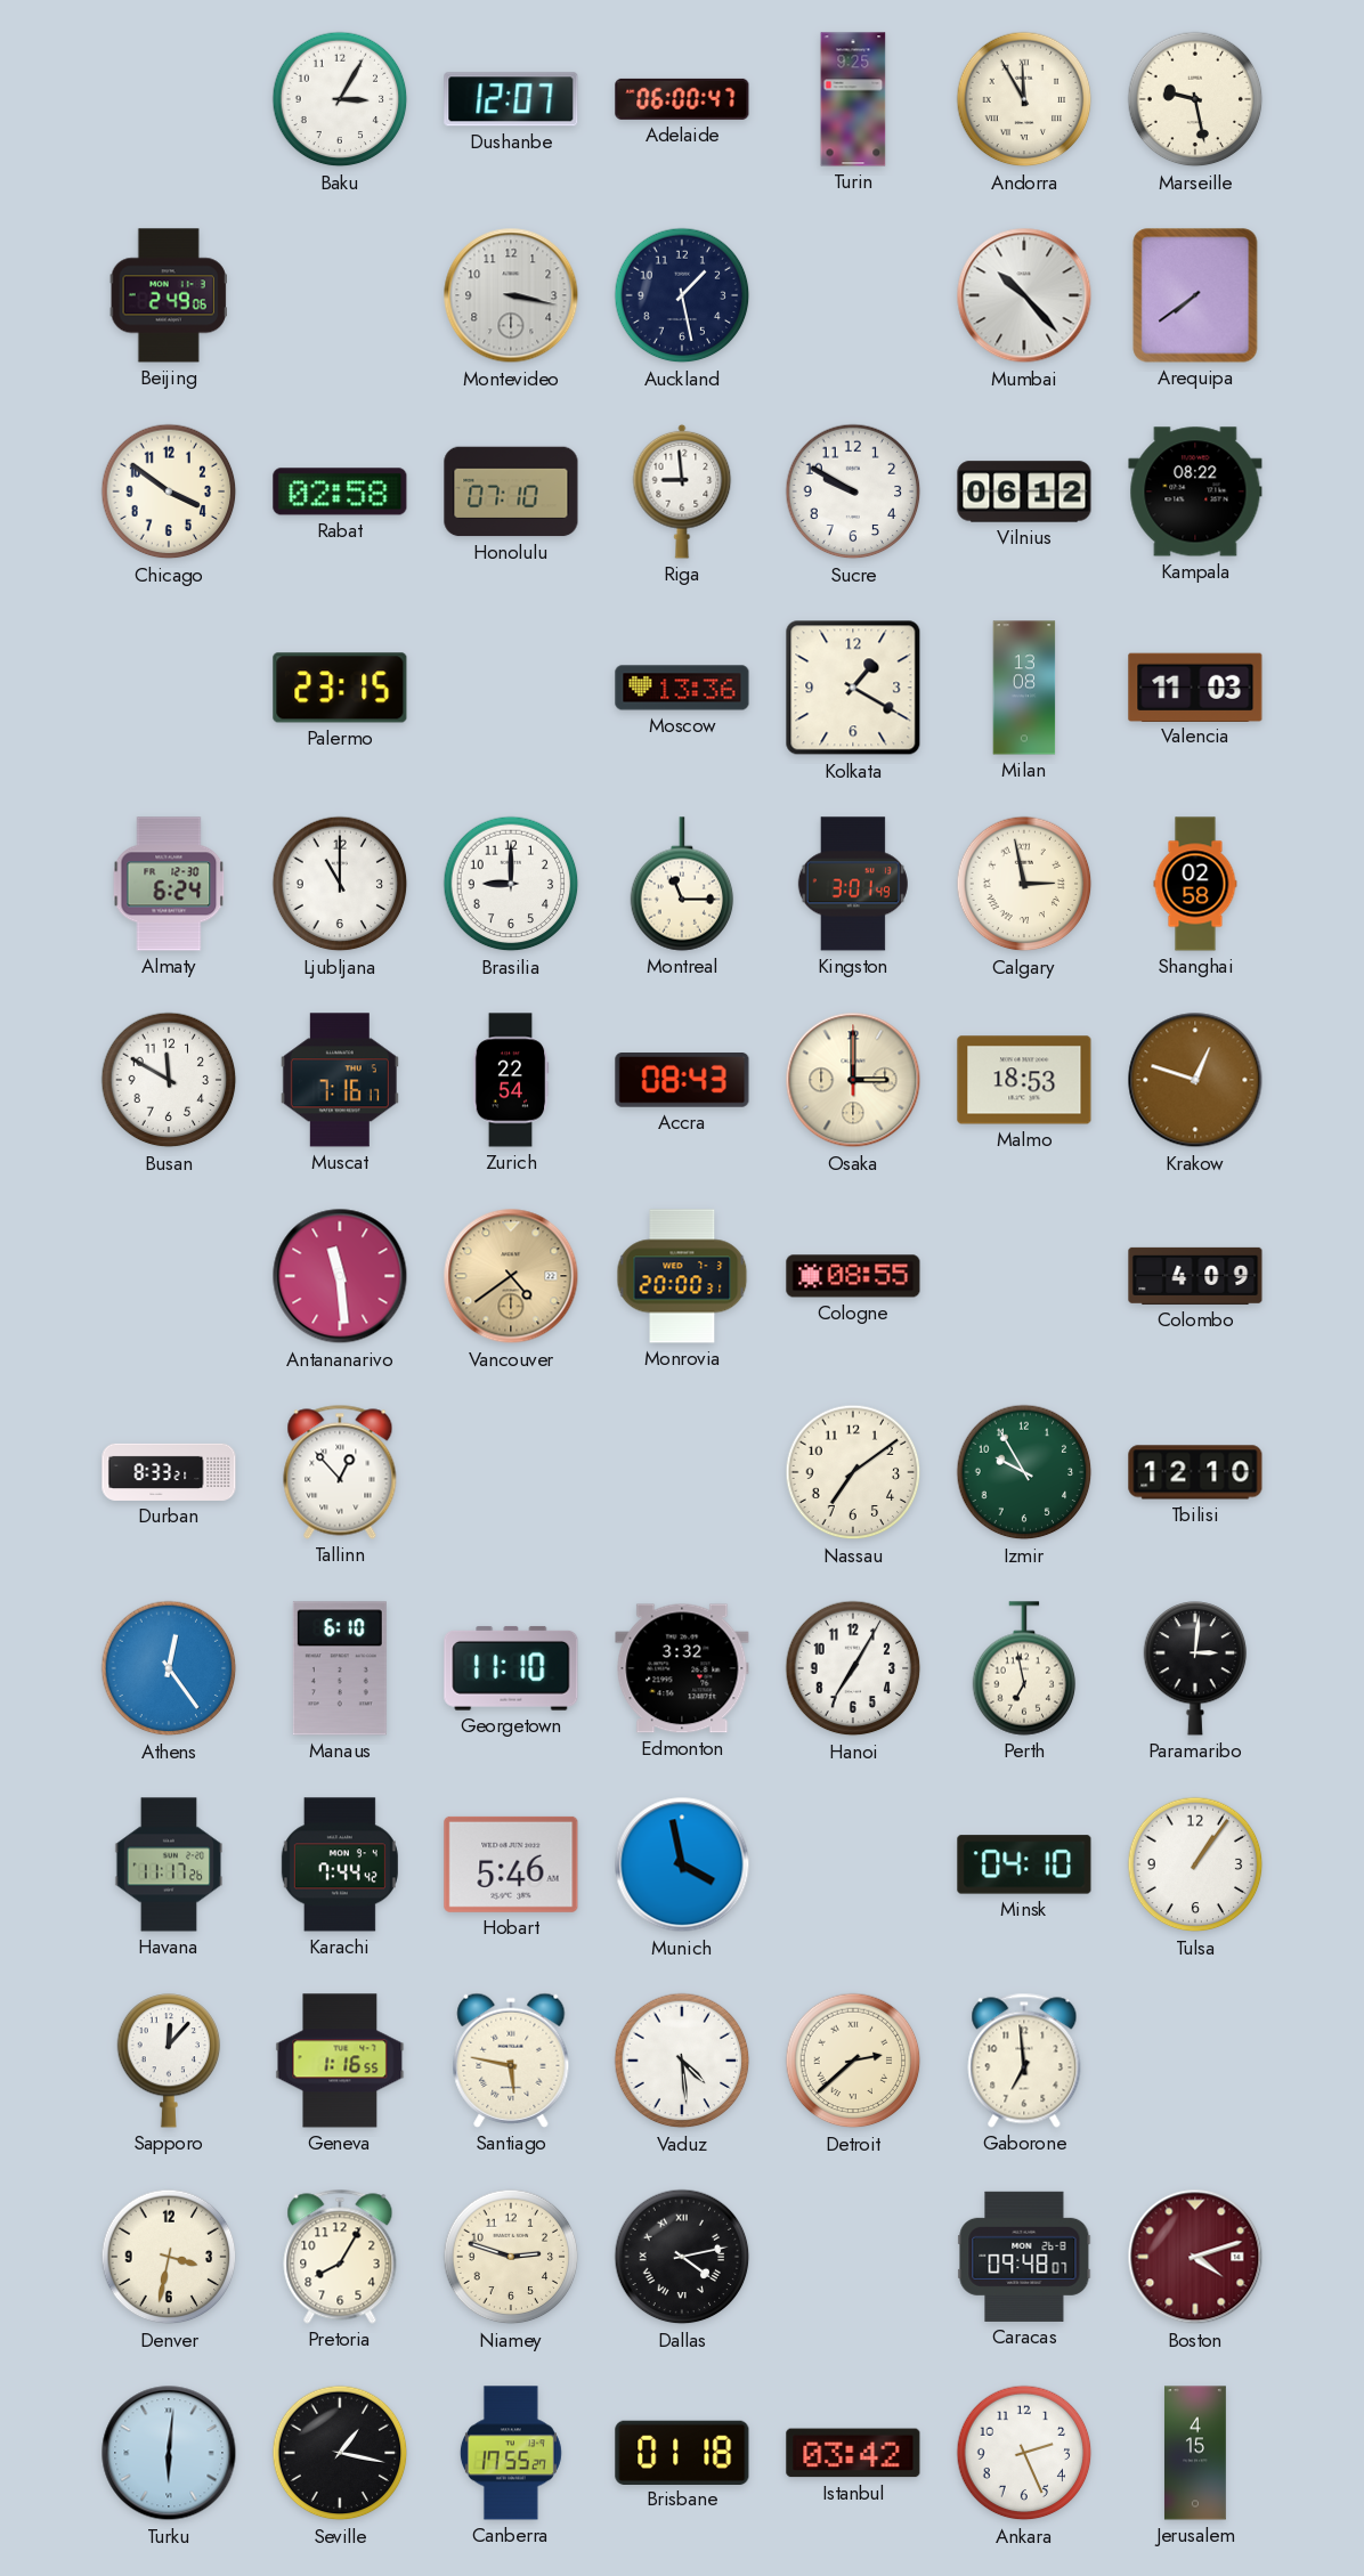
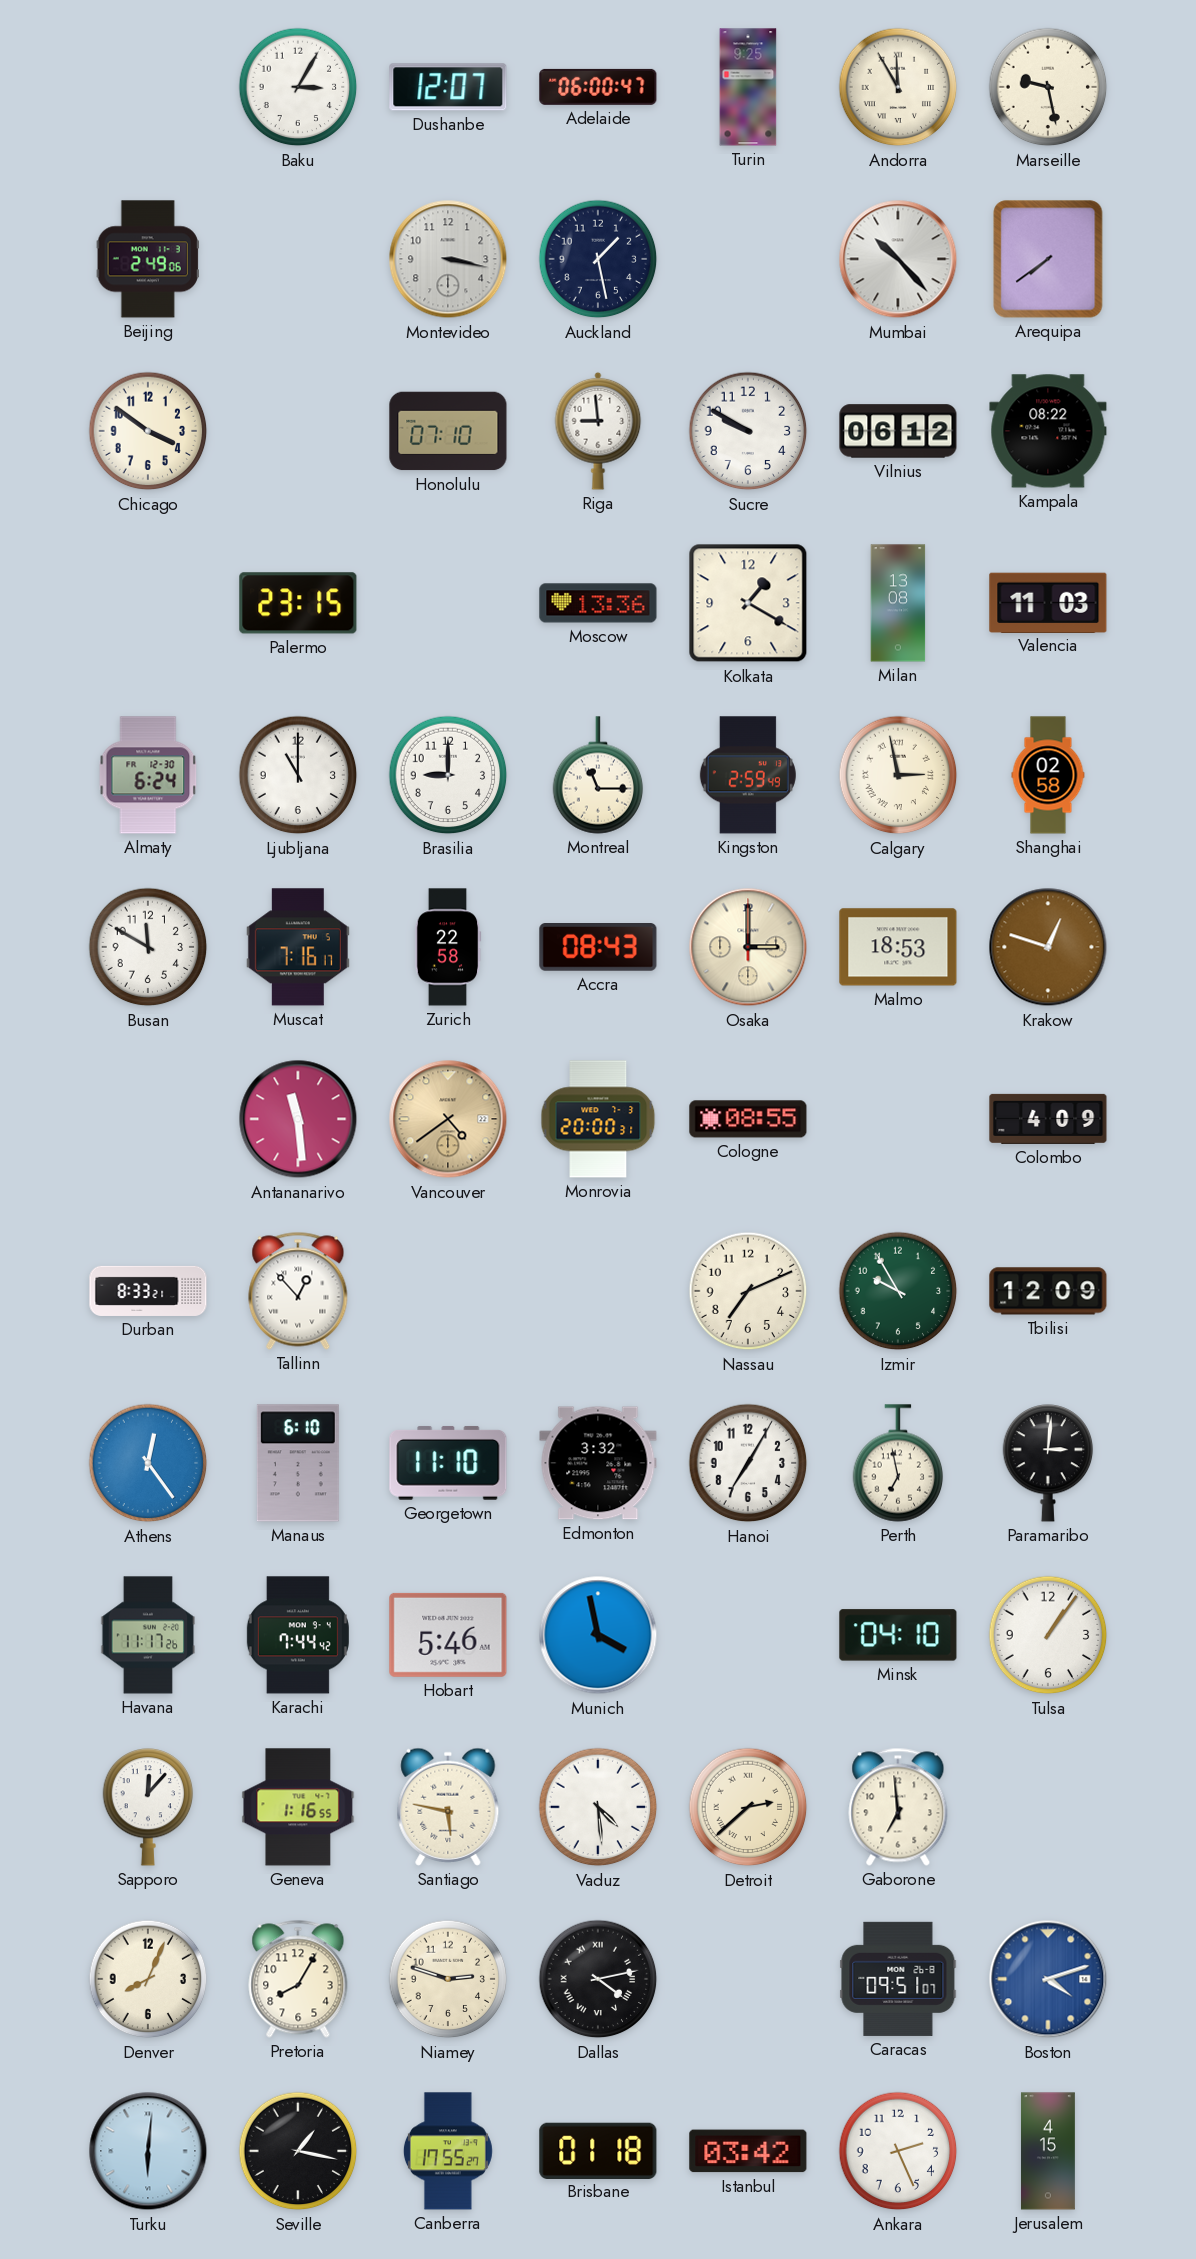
Rabat: 02:58 -> none
Kingston: 3:01 -> 2:59
Zurich: 22:54 -> 22:58
Nassau: 7:09 -> 7:11
Tbilisi: 12:10 -> 12:09
Denver: 3:32 -> 8:04
Caracas: 09:48 -> 09:51
Boston dial: burgundy -> blue
